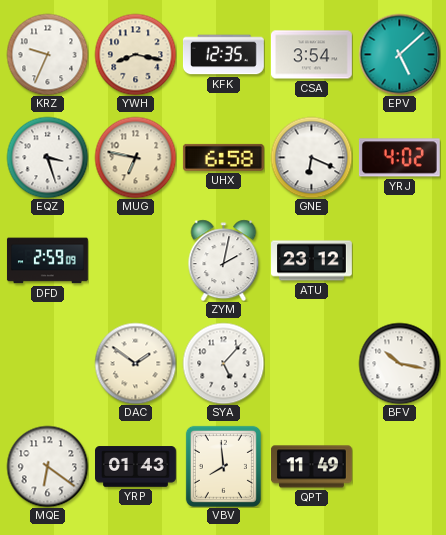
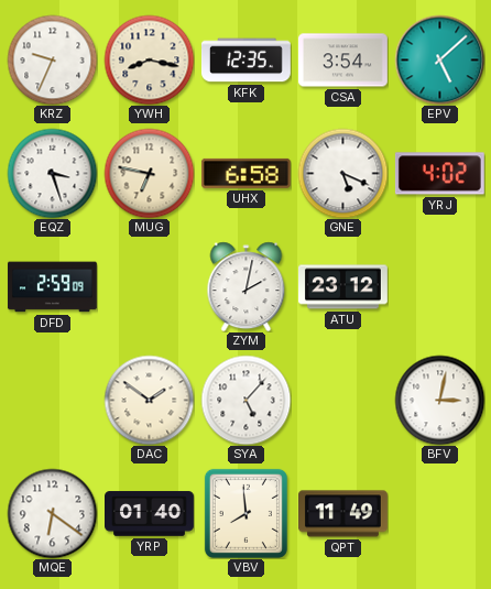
GNE: 6:19 -> 5:19
BFV: 10:17 -> 3:02
YRP: 01:43 -> 01:40
